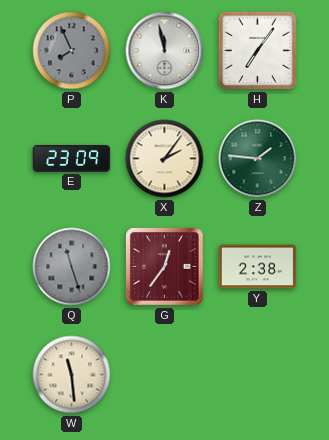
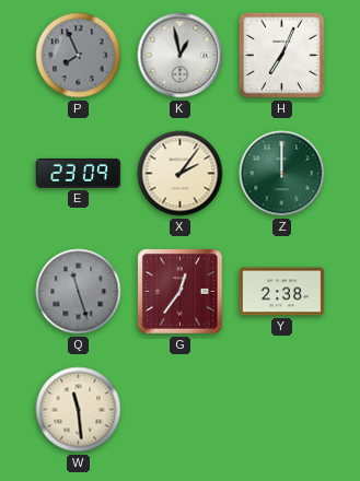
K: 11:58 -> 12:58
H: 7:06 -> 7:04
Z: 1:46 -> 12:00
